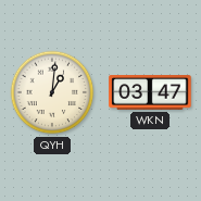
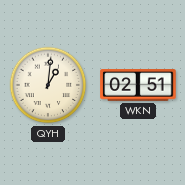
WKN: 03:47 -> 02:51
